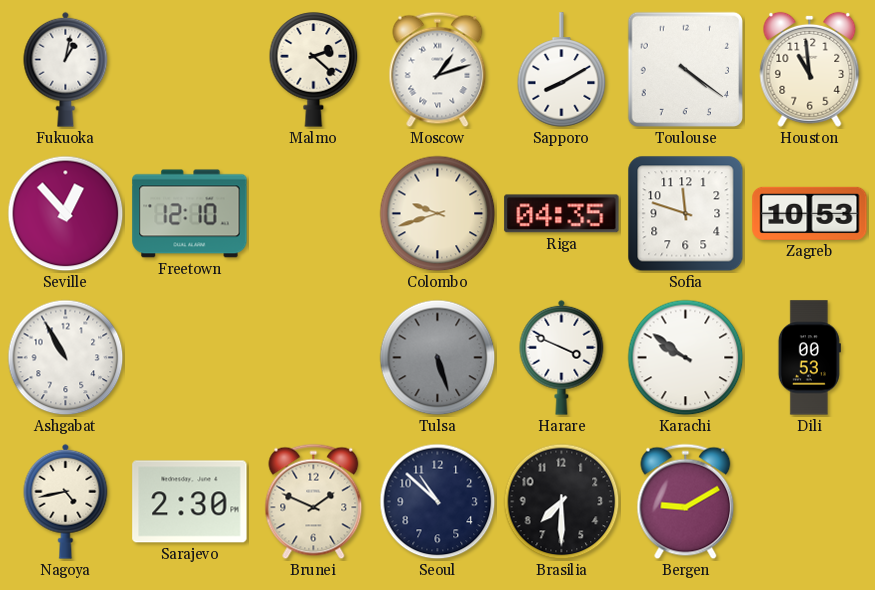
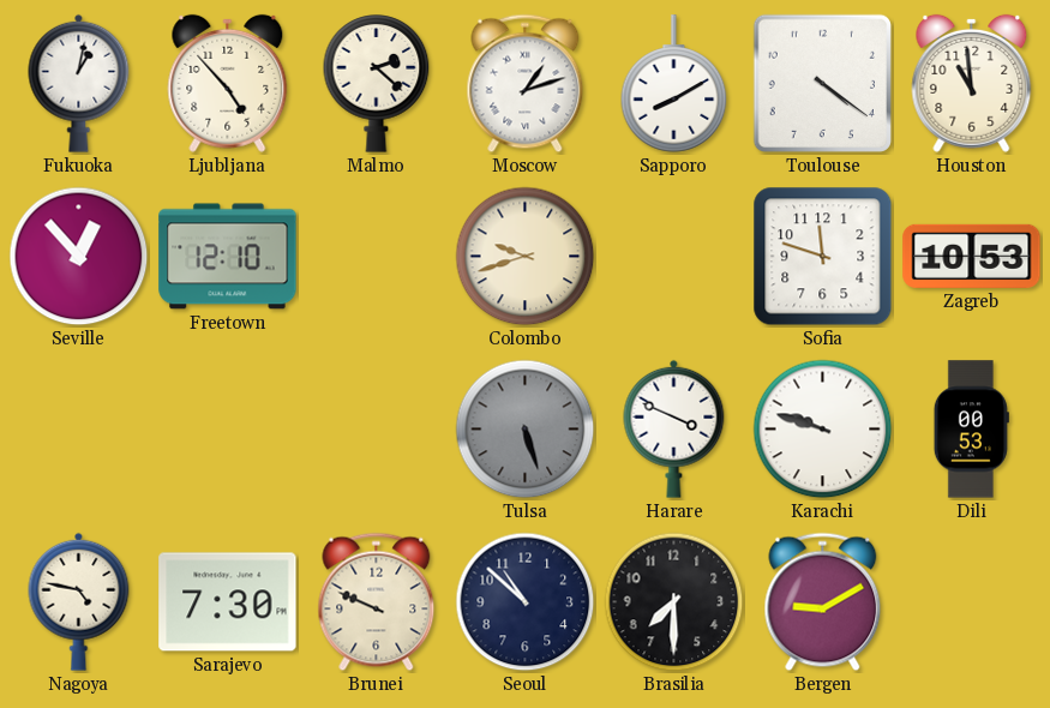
Ljubljana: none -> 4:53
Riga: 04:35 -> none
Ashgabat: 10:55 -> none
Karachi: 9:51 -> 9:48
Nagoya: 4:43 -> 4:47
Sarajevo: 2:30 -> 7:30
Brunei: 1:49 -> 9:49
